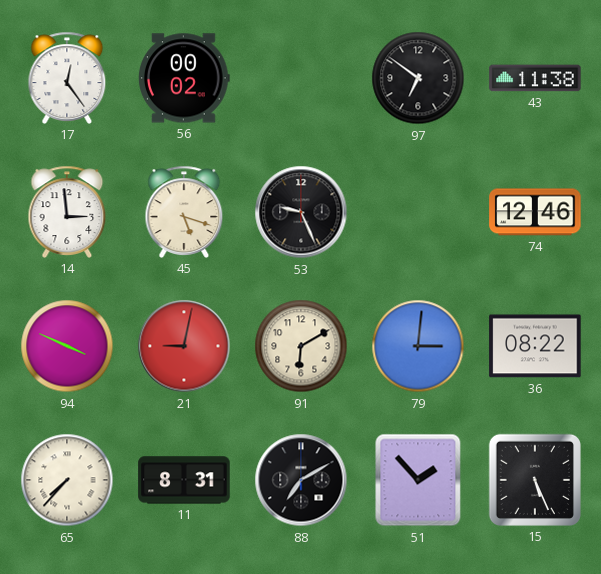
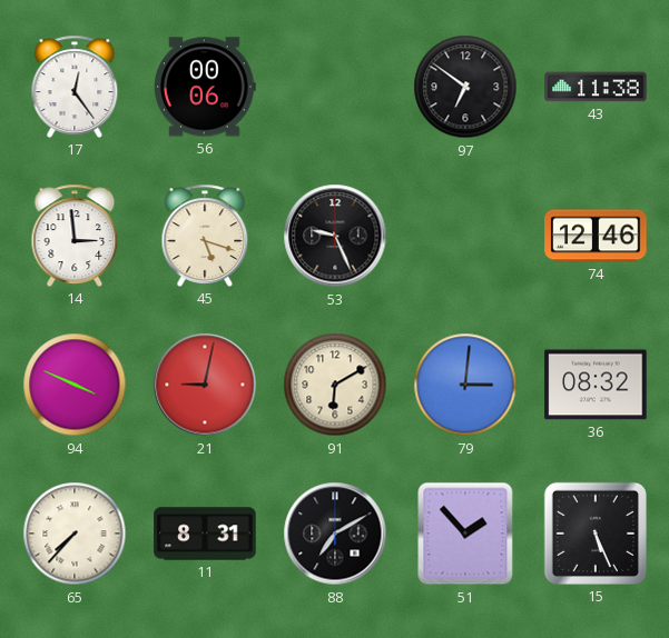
56: 00:02 -> 00:06
36: 08:22 -> 08:32
